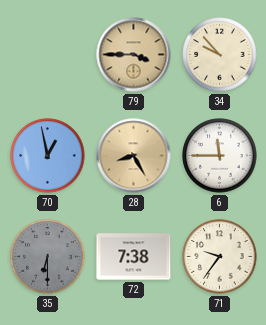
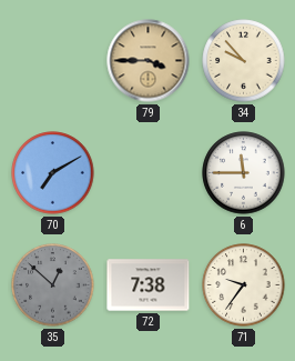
70: 12:58 -> 7:10
28: 8:25 -> none
35: 6:30 -> 12:52
